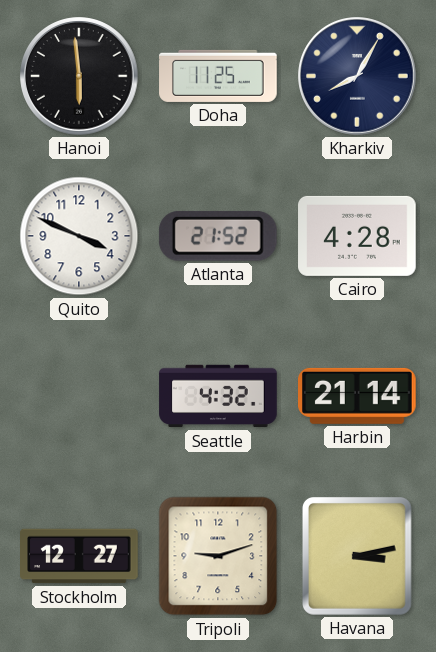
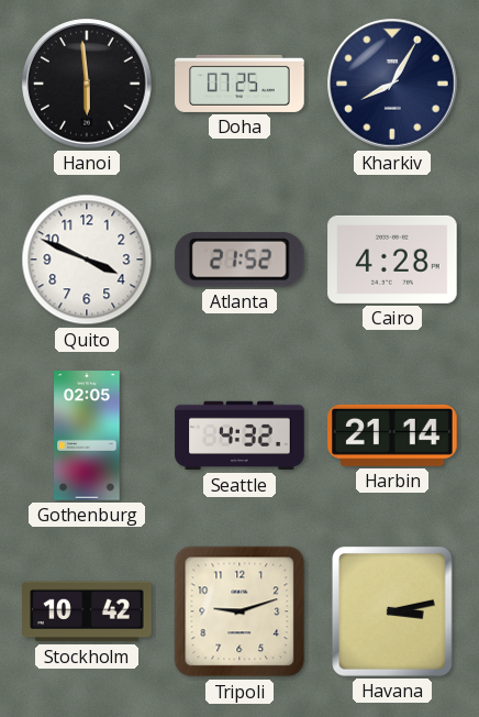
Doha: 11:25 -> 07:25
Gothenburg: none -> 02:05
Stockholm: 12:27 -> 10:42
